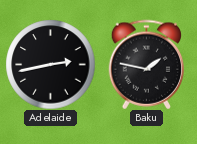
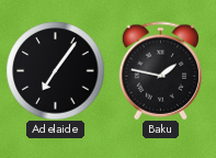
Adelaide: 2:43 -> 7:06
